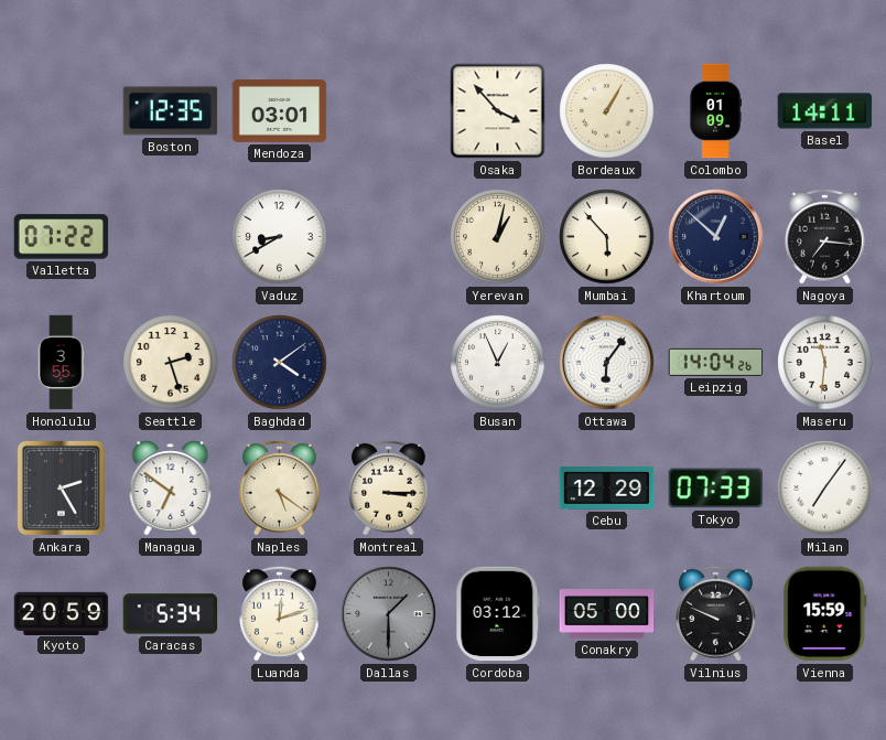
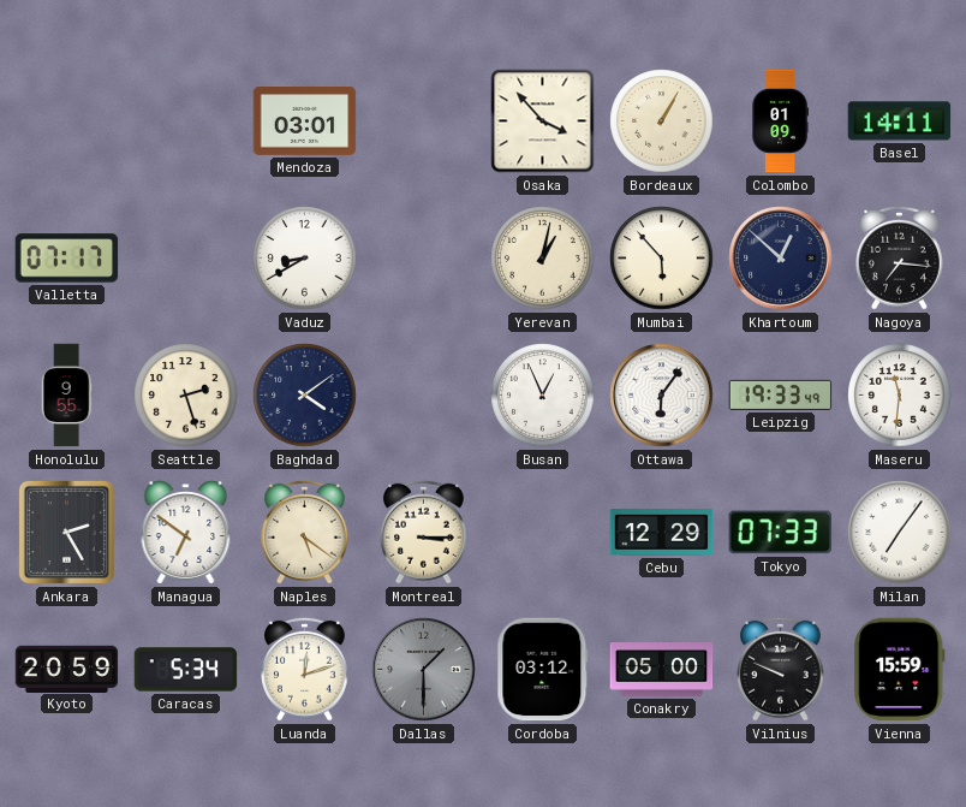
Boston: 12:35 -> none
Valletta: 07:22 -> 07:17
Honolulu: 3:55 -> 9:55
Leipzig: 14:04 -> 19:33
